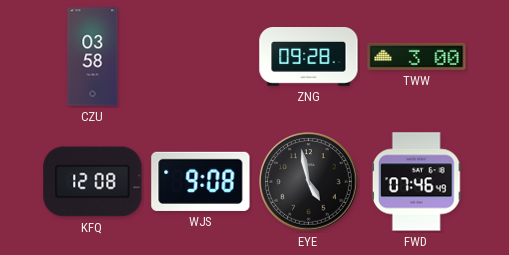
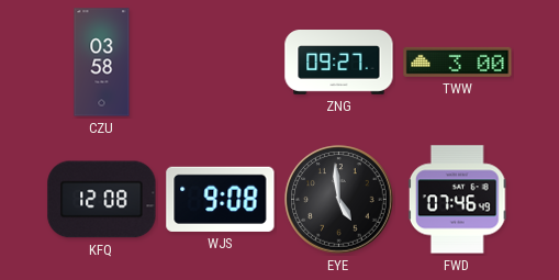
ZNG: 09:28 -> 09:27
EYE: 4:58 -> 4:59
